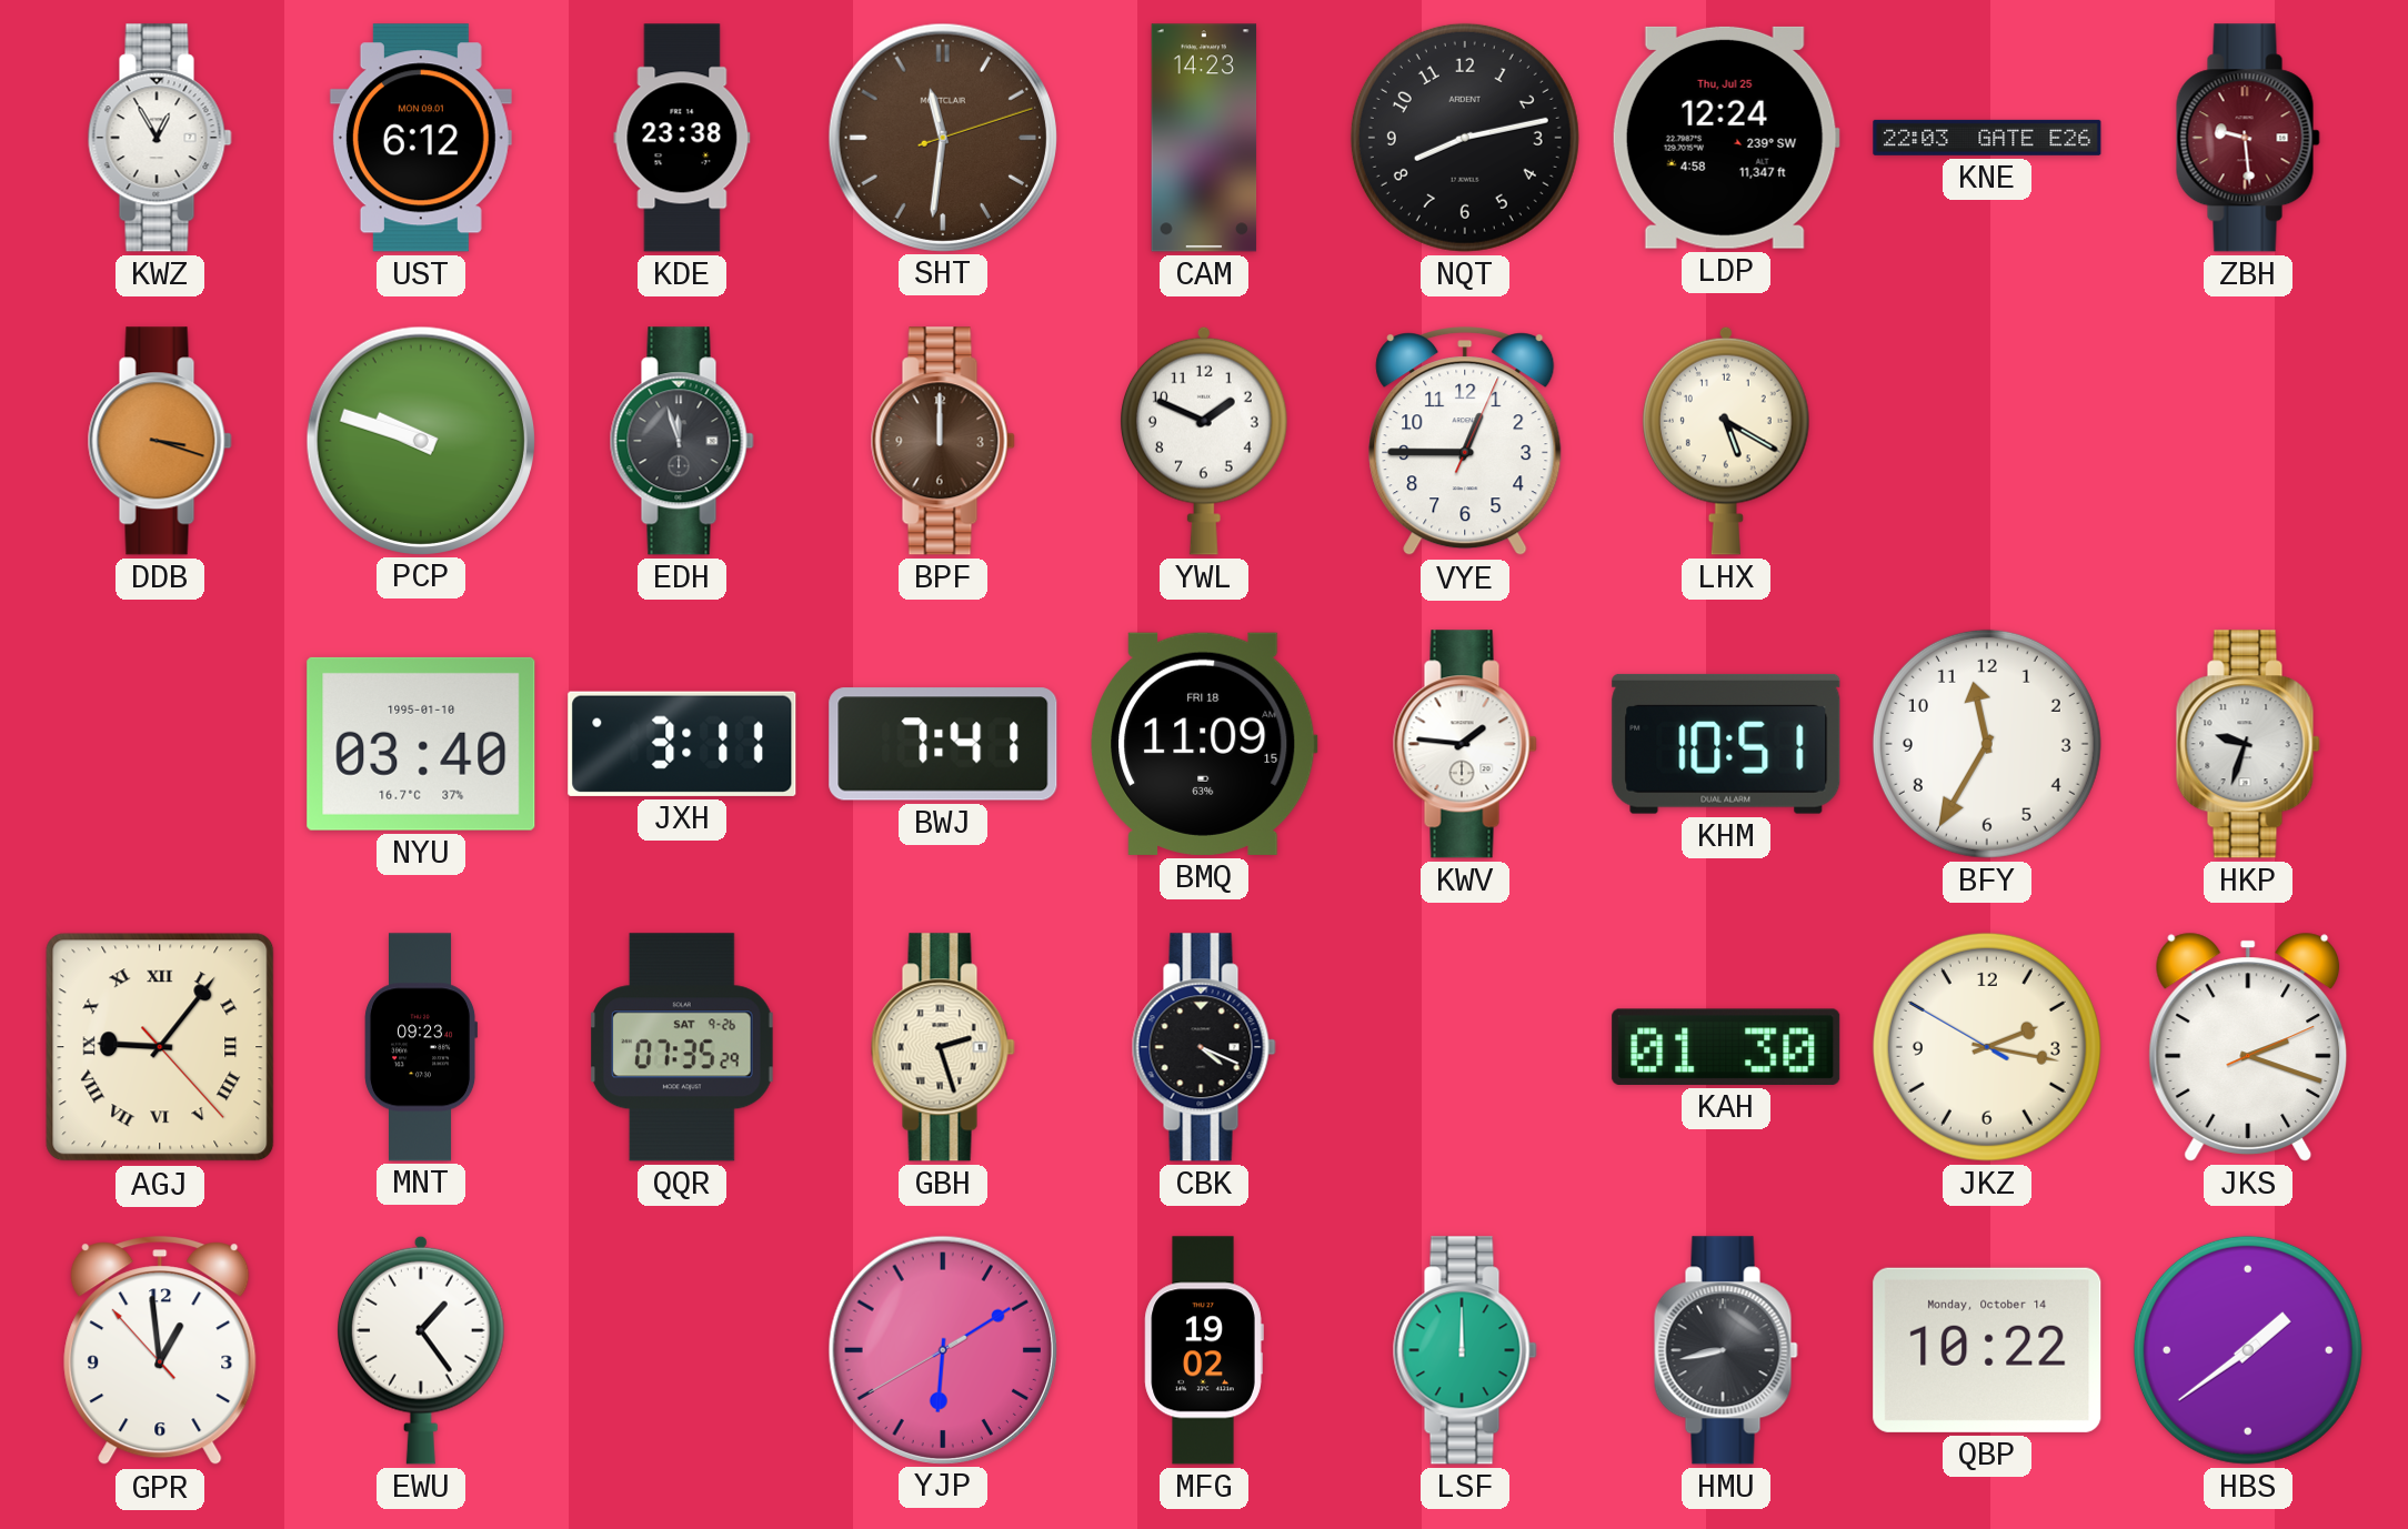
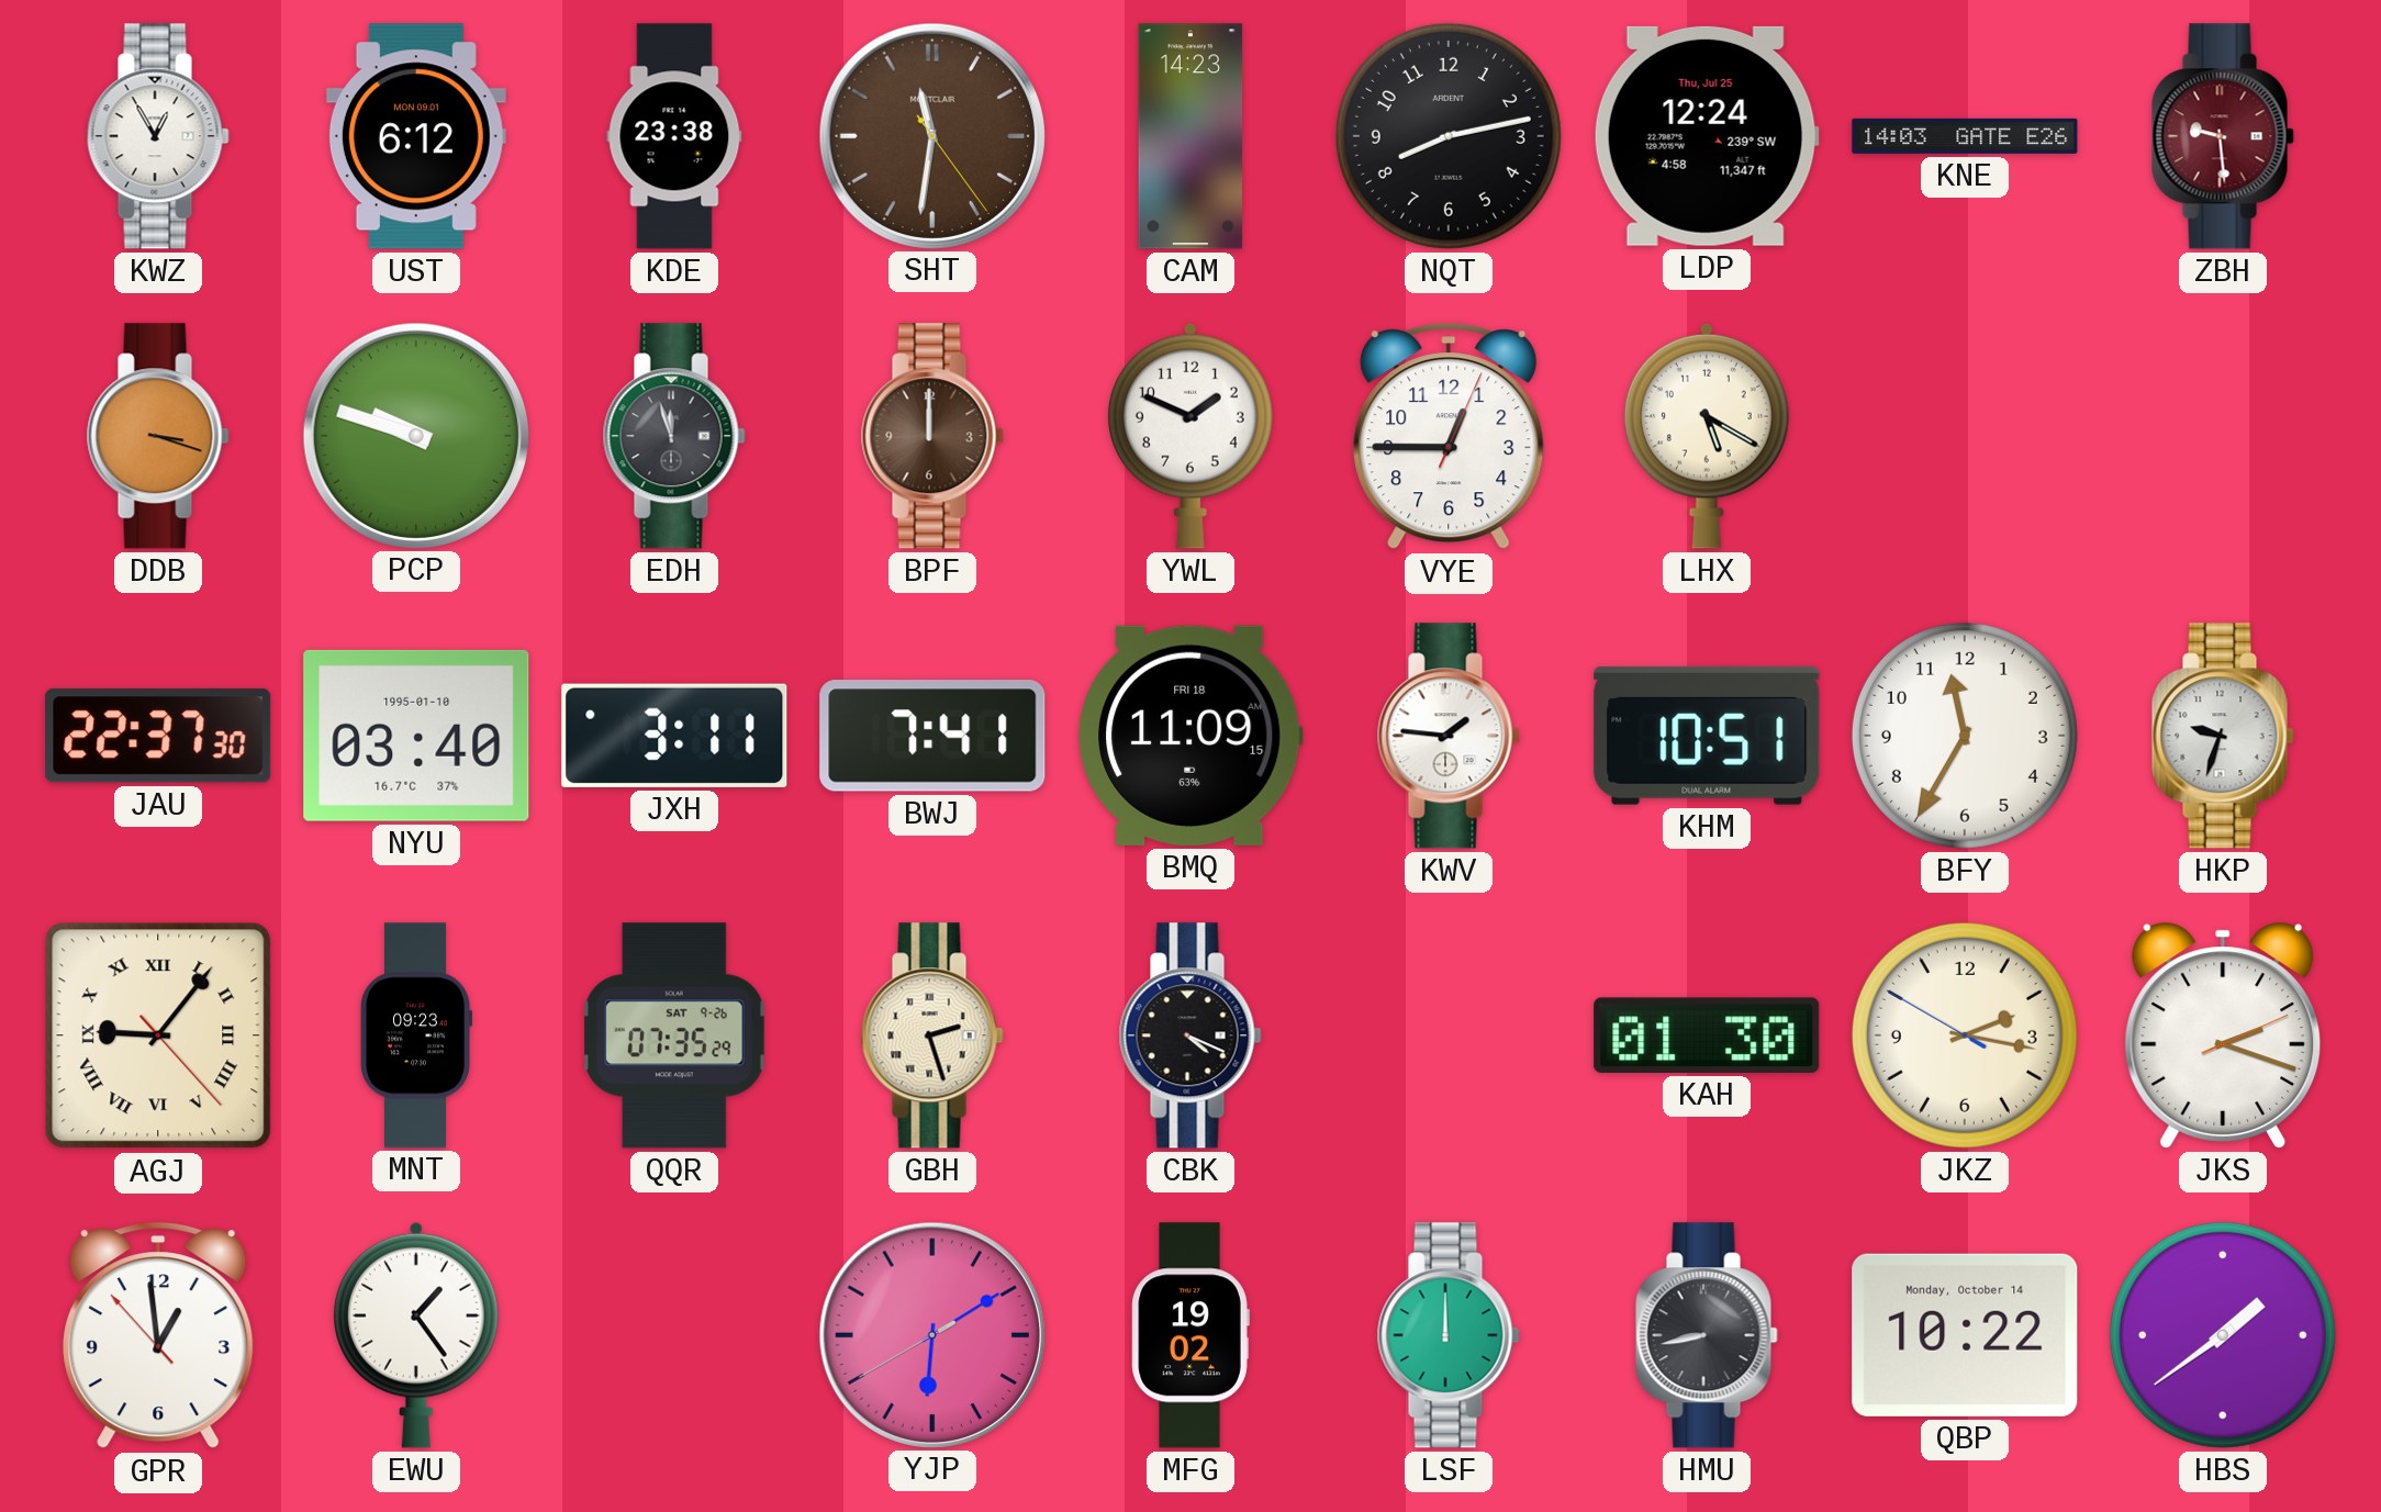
SHT: 11:31:12 -> 11:31:24
KNE: 22:03 -> 14:03
JAU: none -> 22:37
